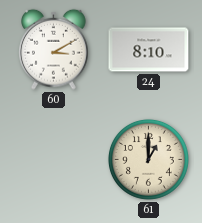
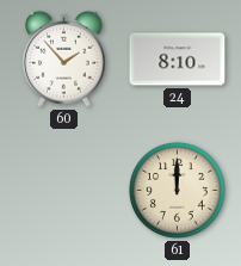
60: 3:10 -> 1:53
61: 1:00 -> 12:00
